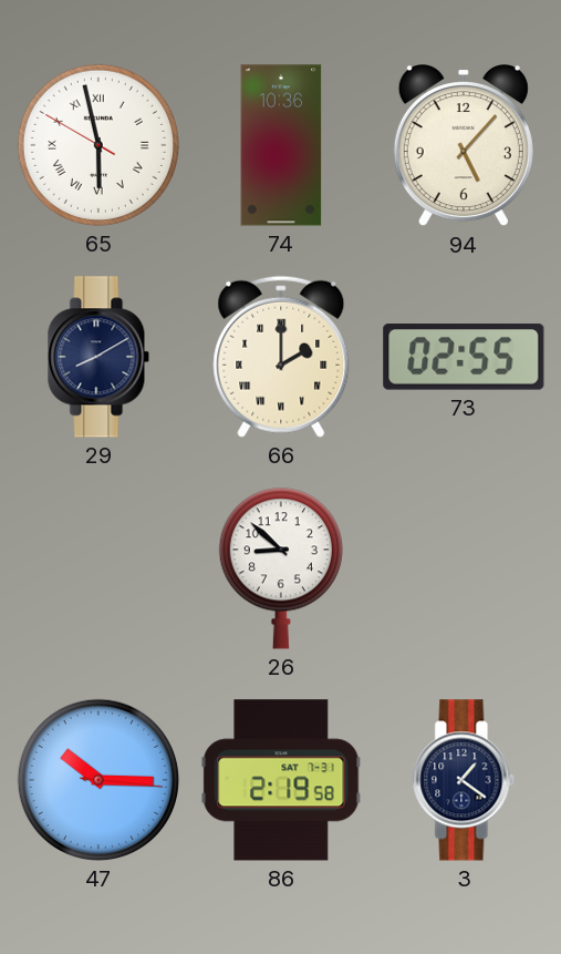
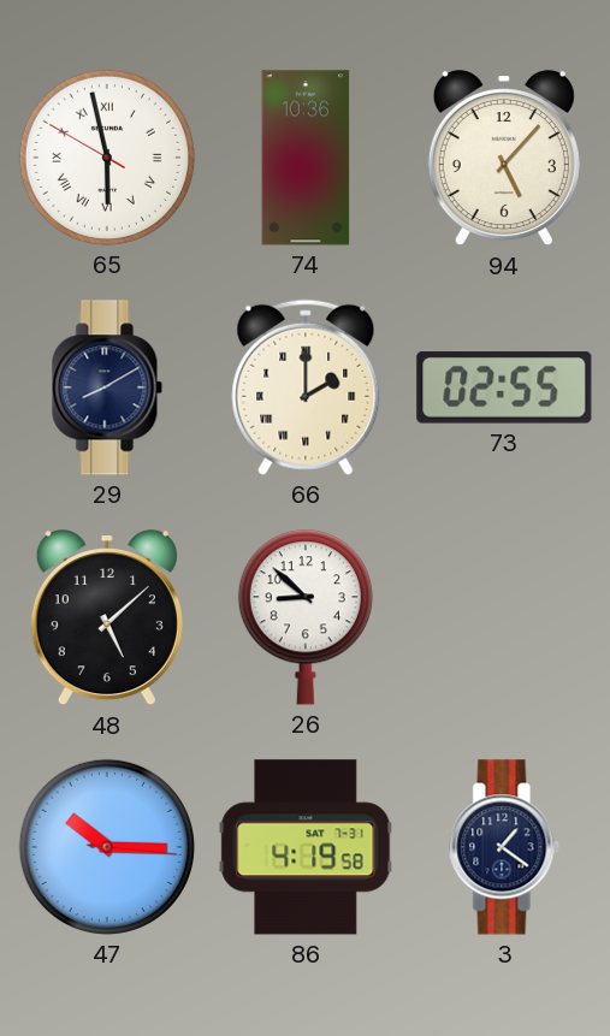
48: none -> 5:08
86: 2:19 -> 4:19
